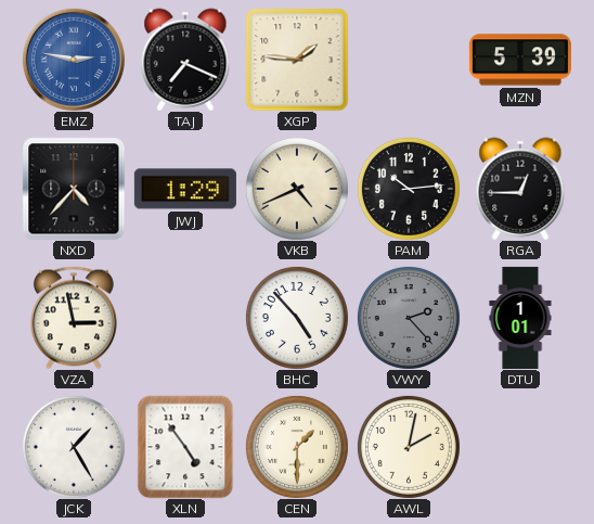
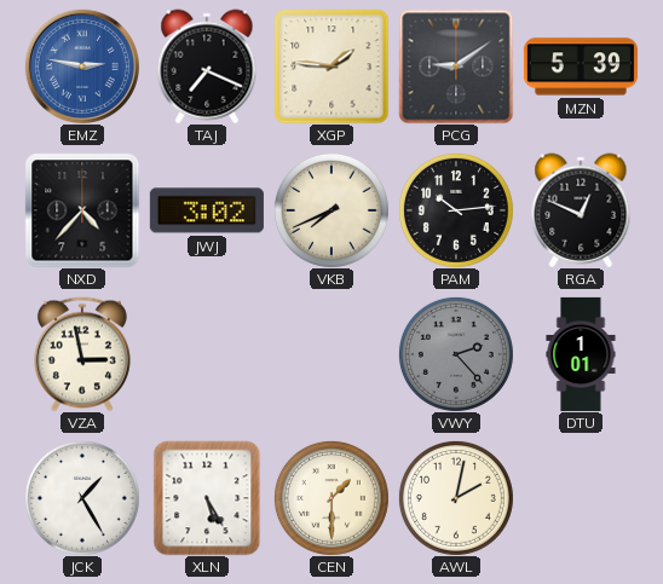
PCG: none -> 9:09
JWJ: 1:29 -> 3:02
VKB: 4:41 -> 7:41
RGA: 12:45 -> 12:49
BHC: 4:53 -> none
XLN: 4:54 -> 5:25
